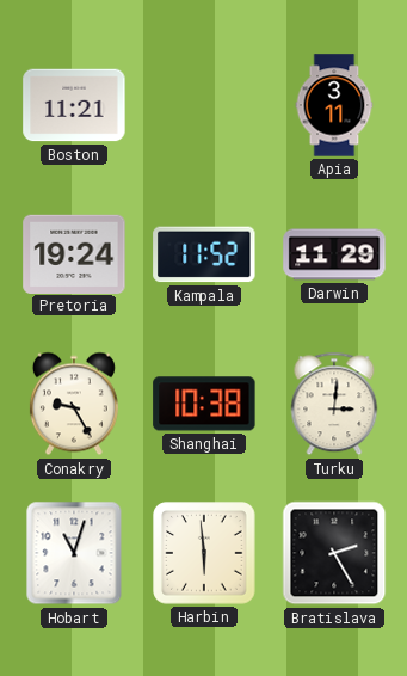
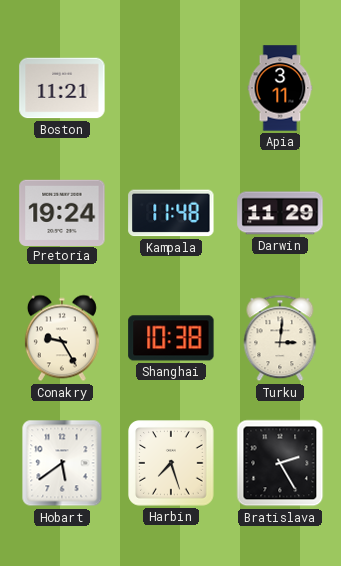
Kampala: 11:52 -> 11:48
Hobart: 11:03 -> 5:39
Harbin: 5:59 -> 7:27
